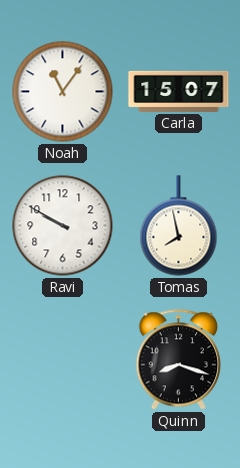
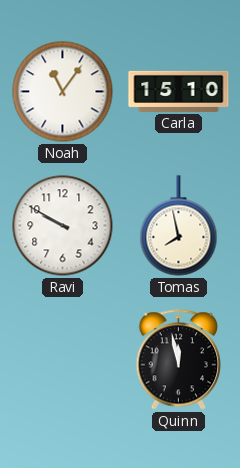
Carla: 15:07 -> 15:10
Quinn: 8:18 -> 11:58
